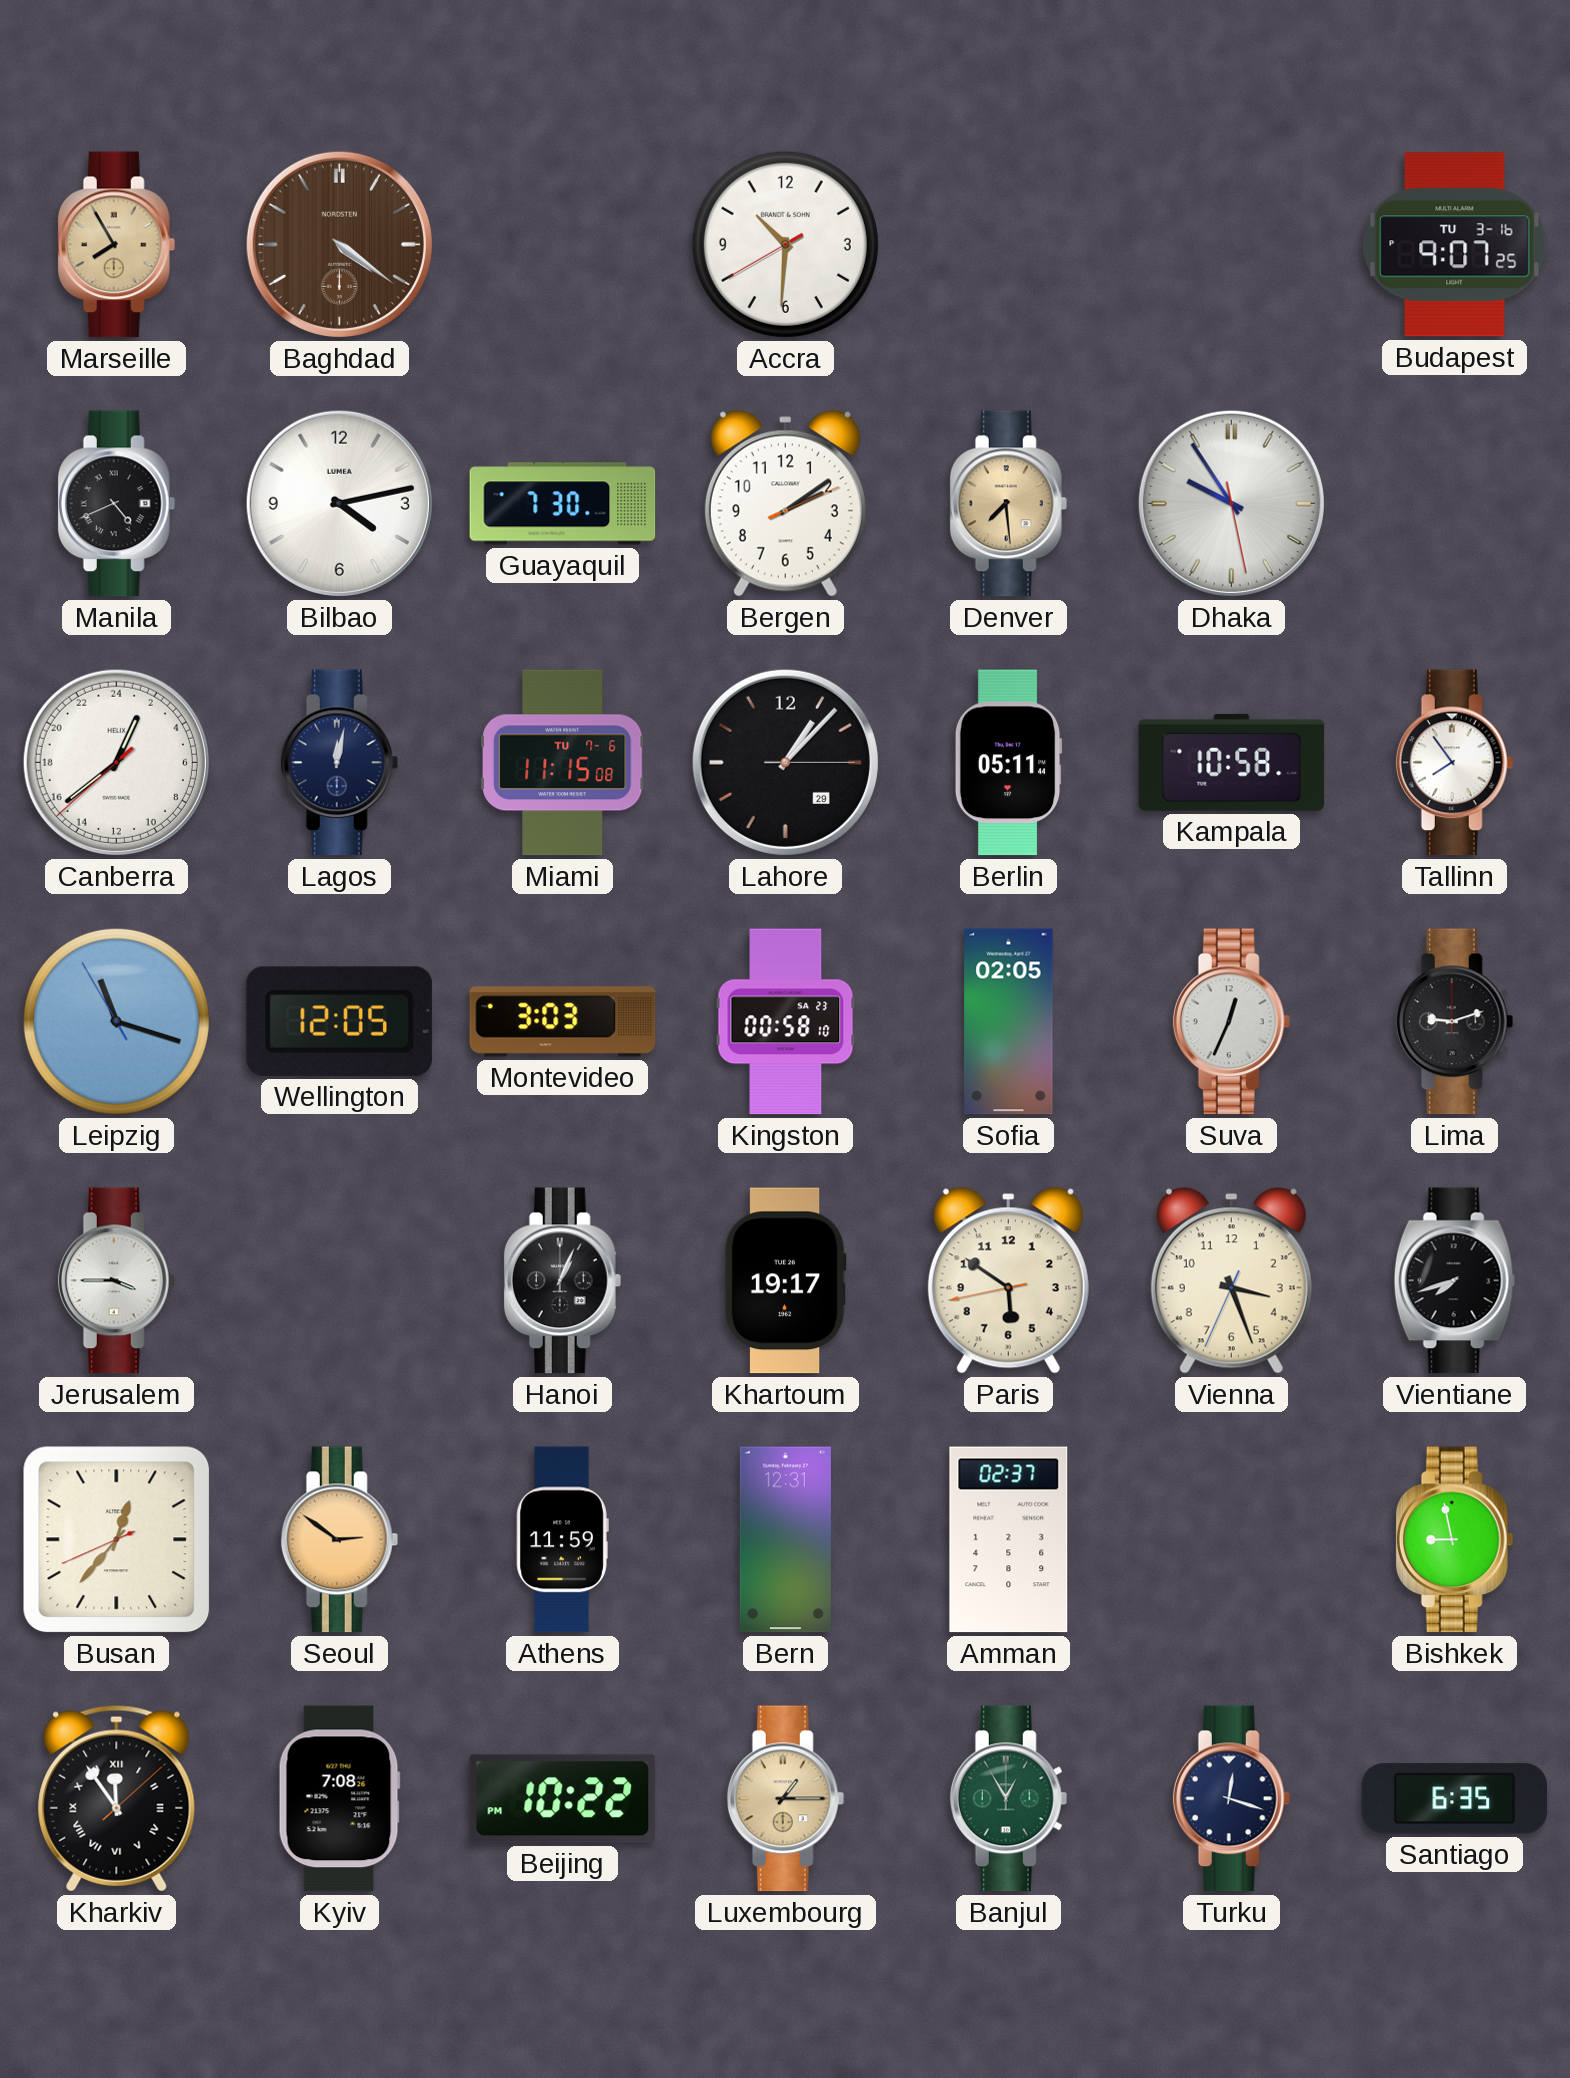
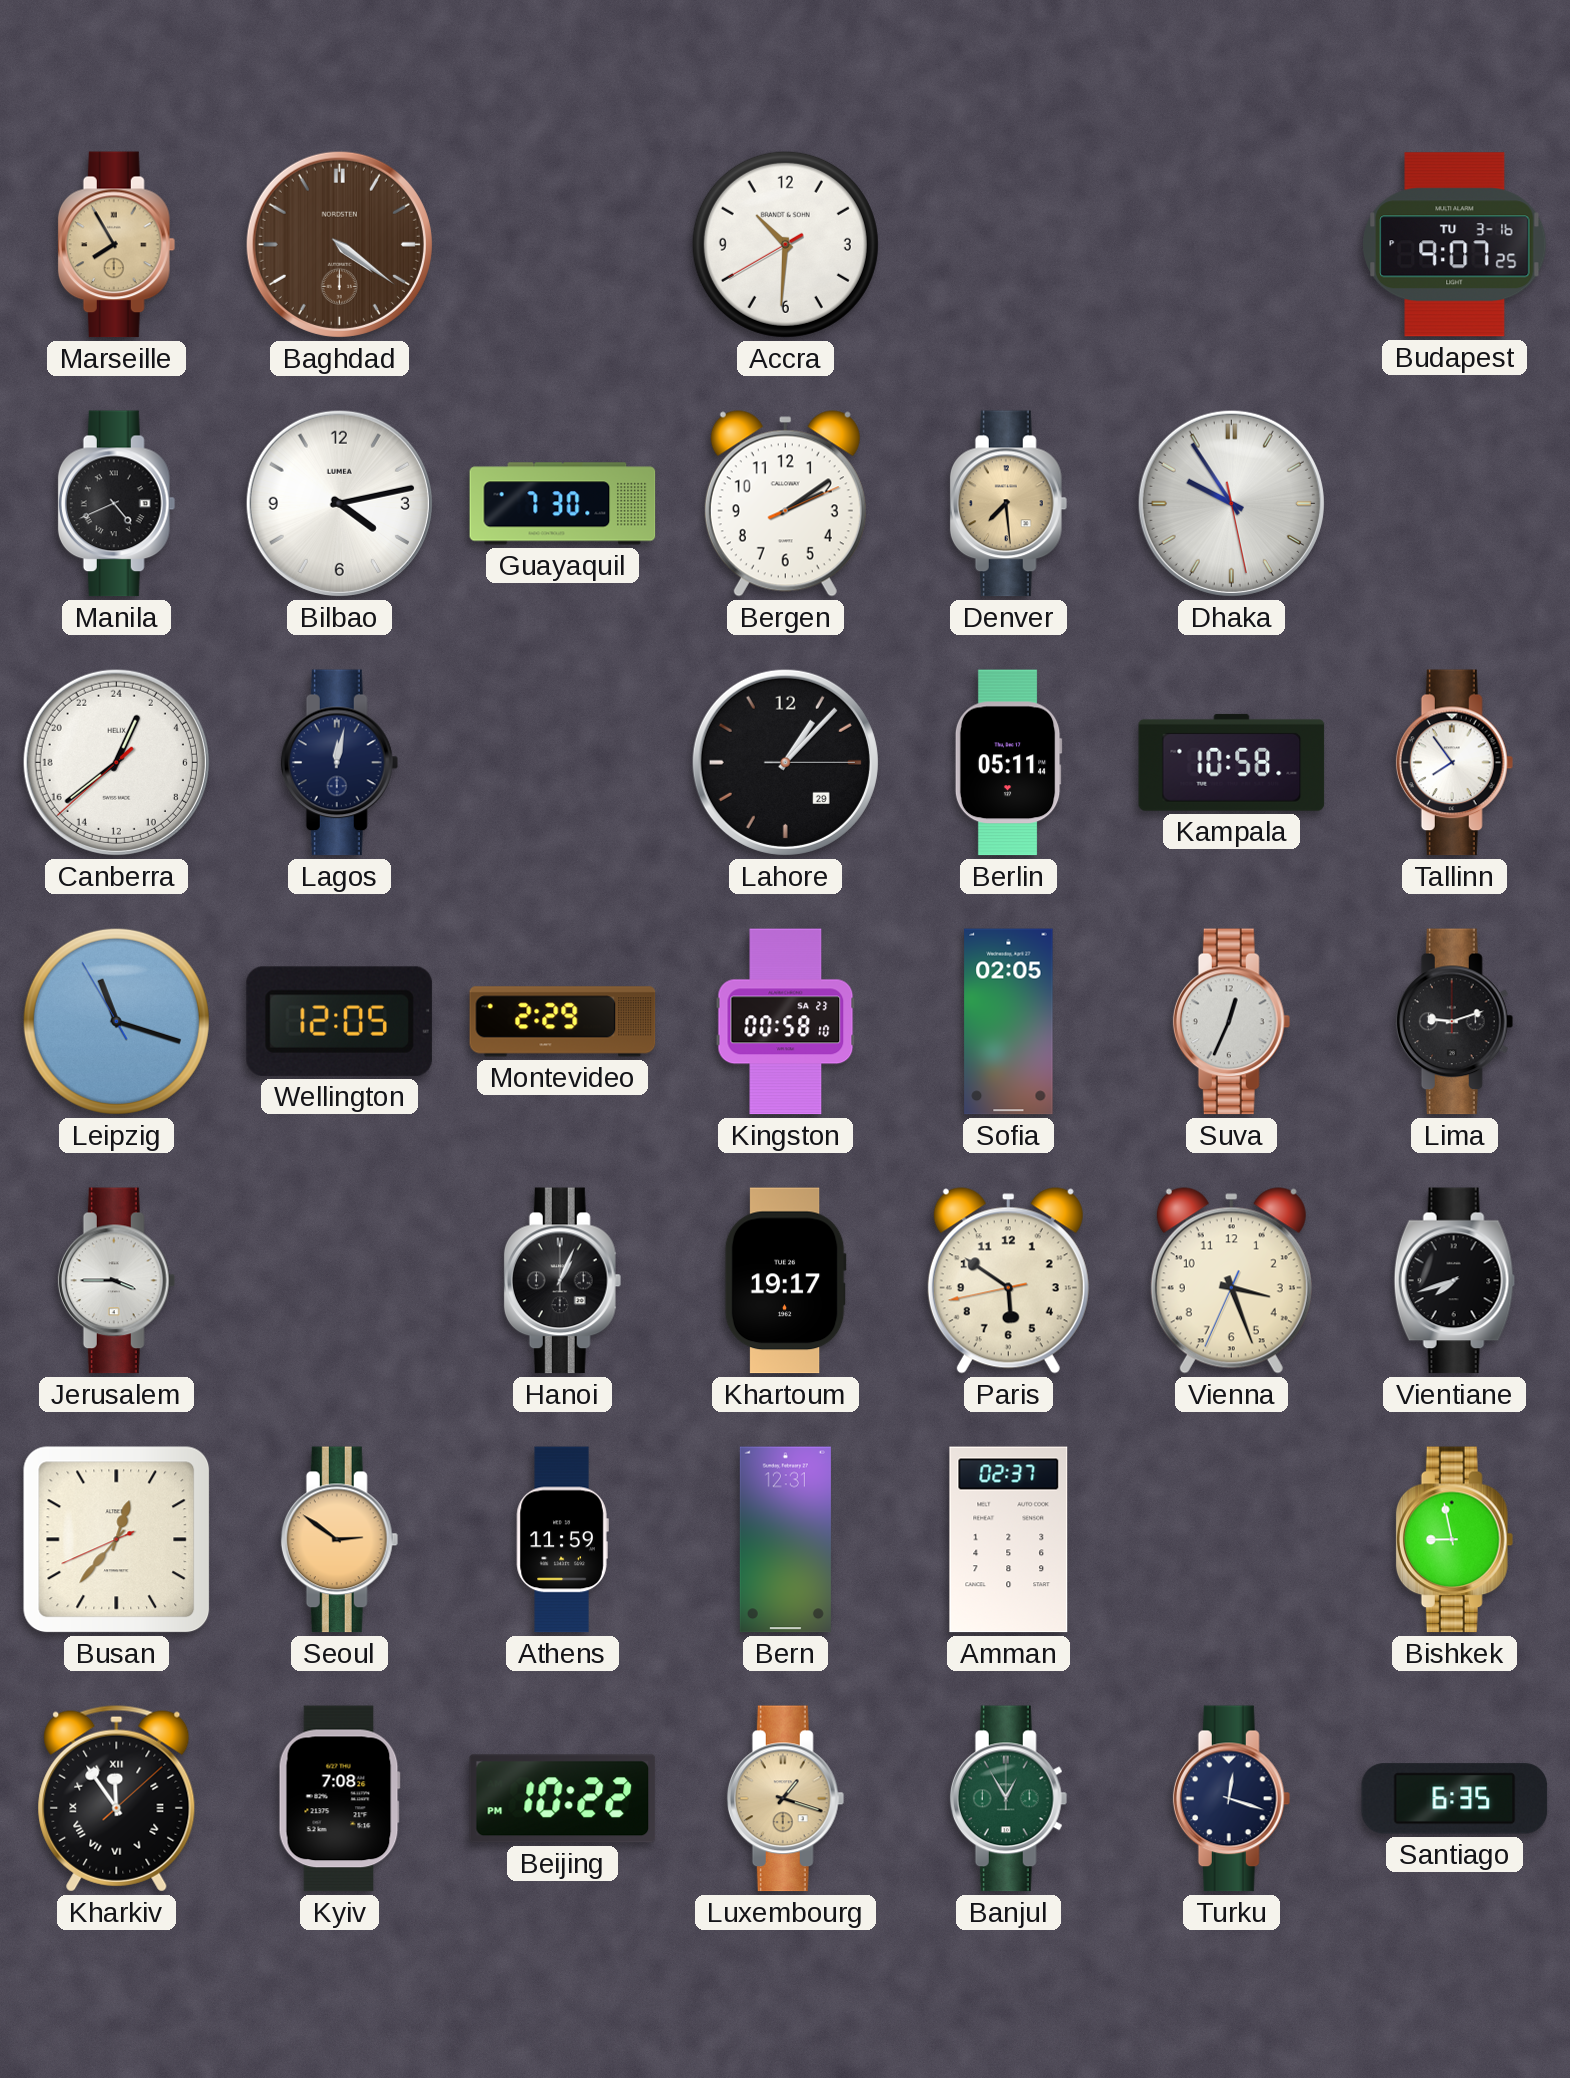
Miami: 11:15 -> none
Montevideo: 3:03 -> 2:29
Luxembourg: 1:15 -> 1:18
